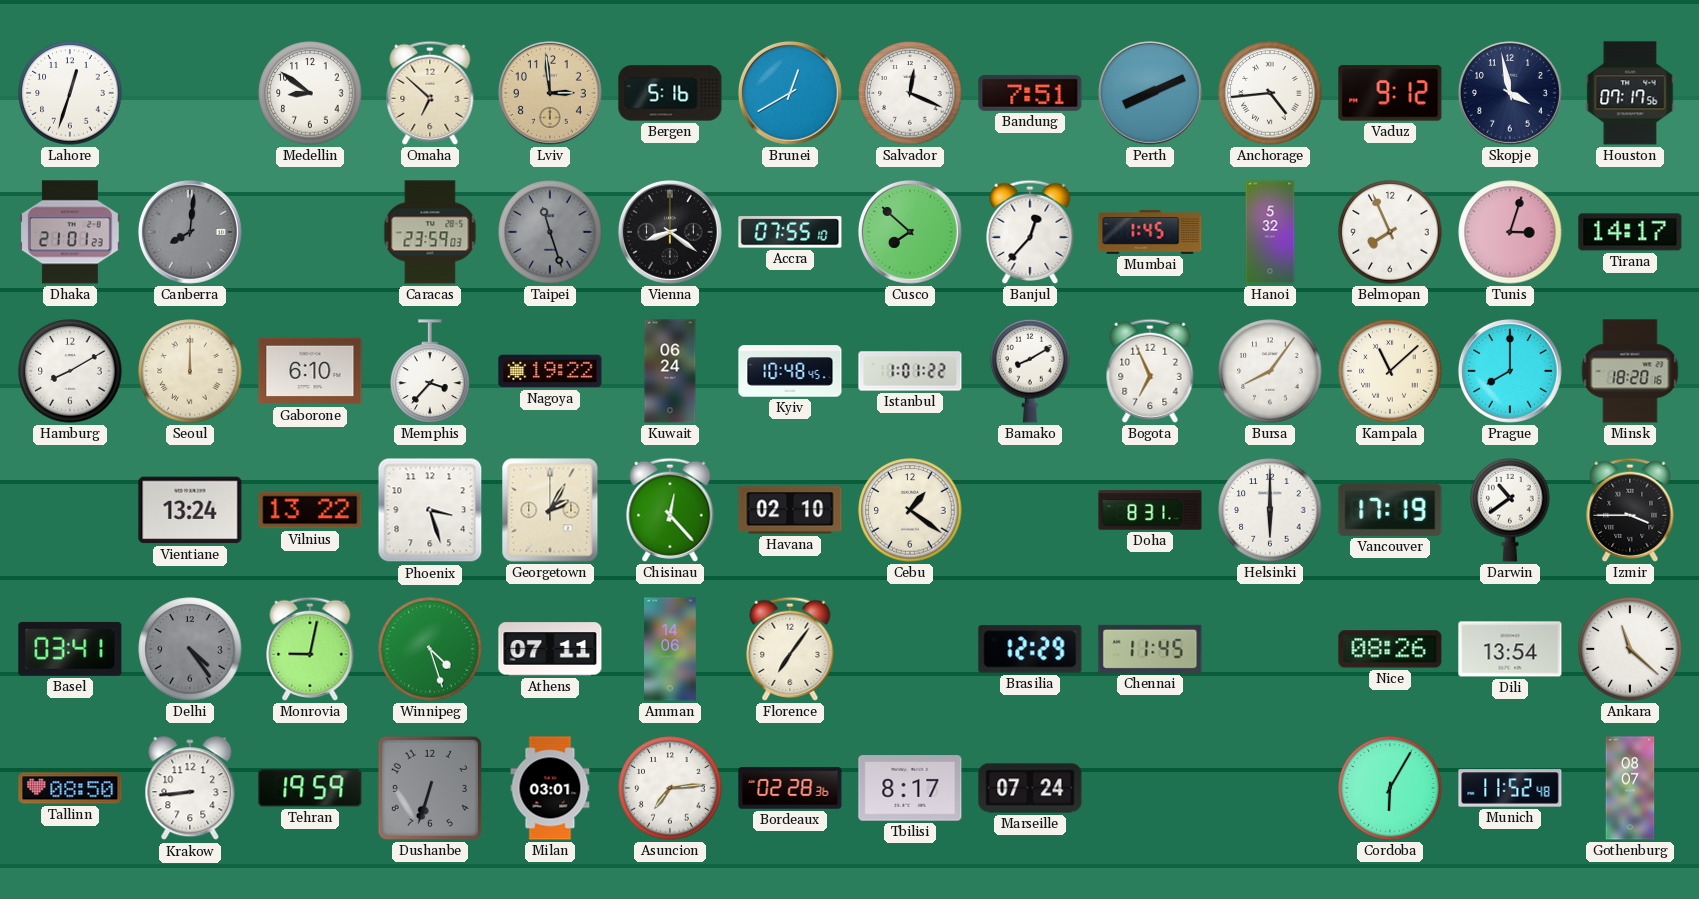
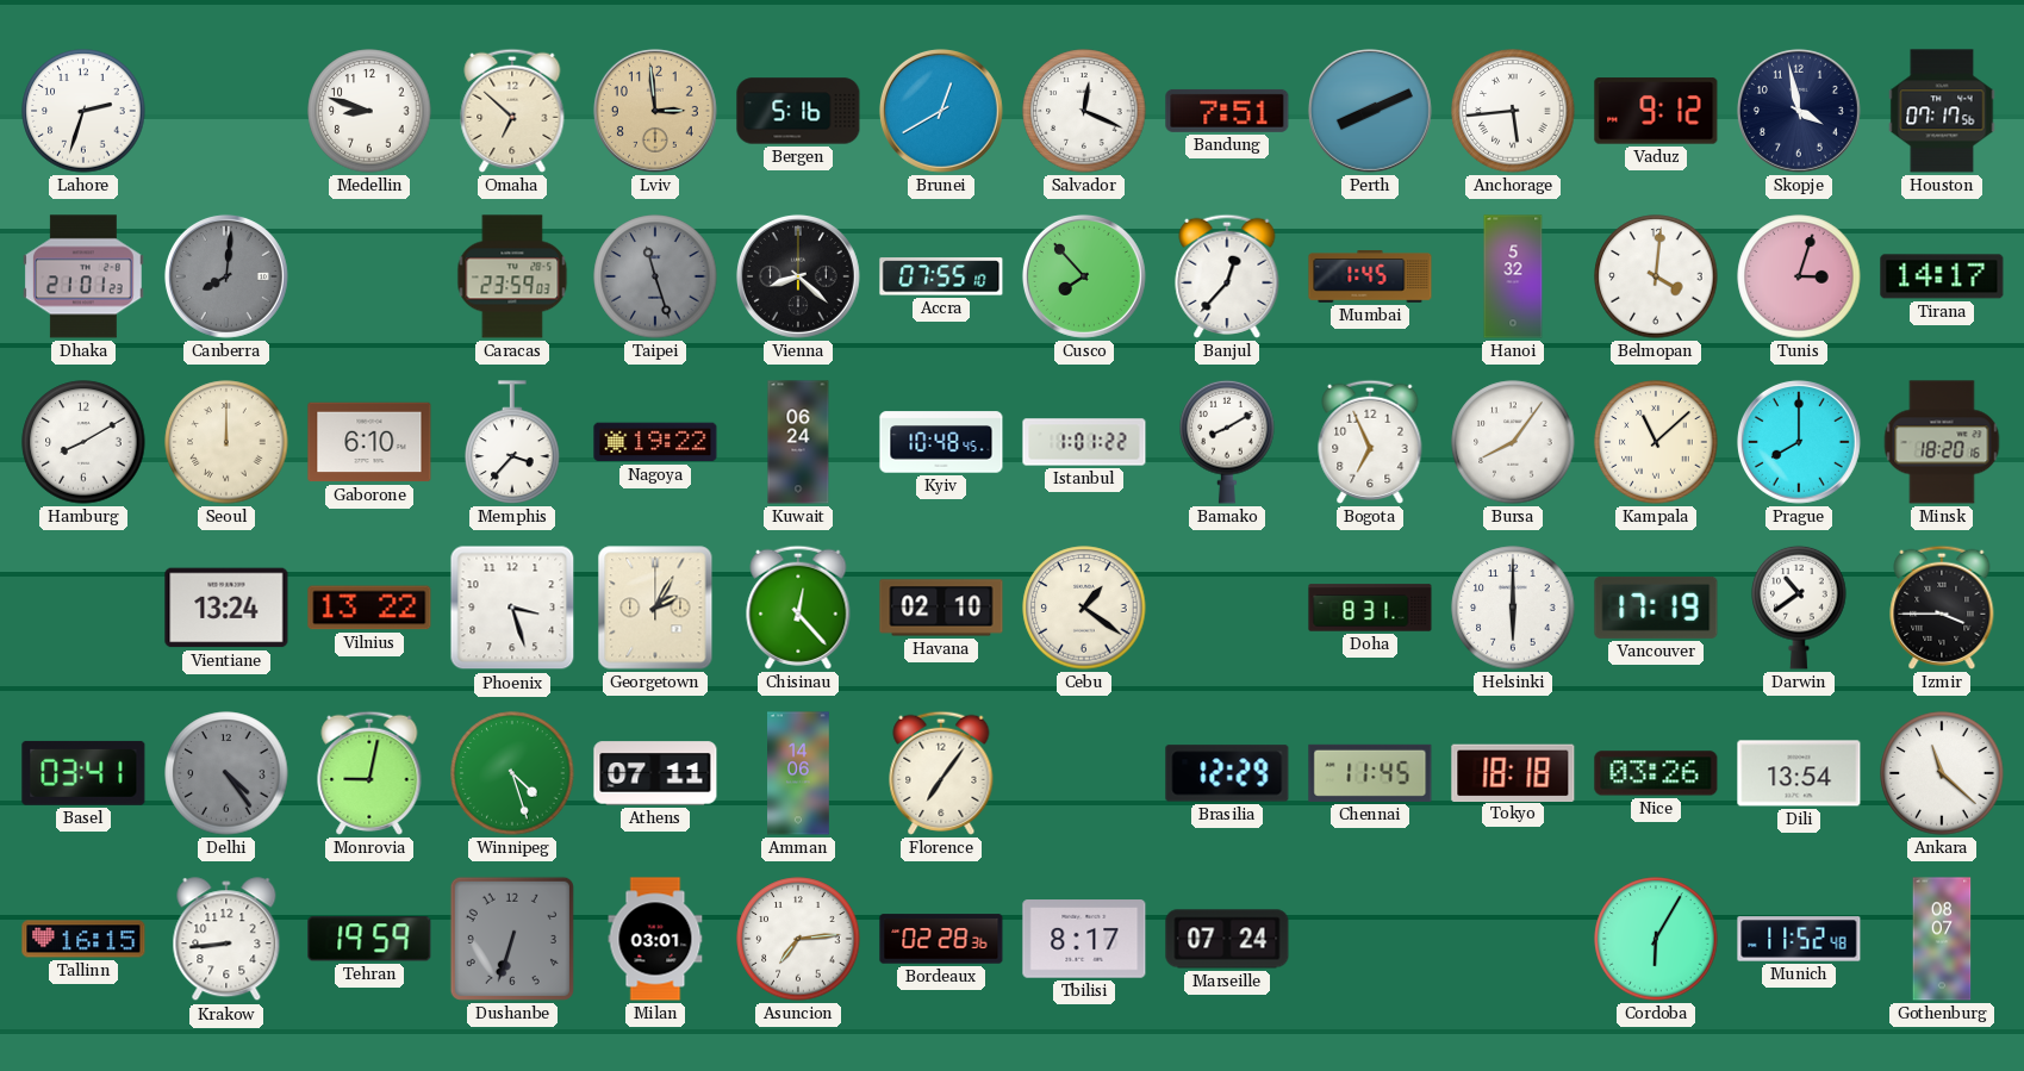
Lahore: 12:33 -> 2:33
Medellin: 8:51 -> 8:48
Anchorage: 4:44 -> 5:44
Vienna: 8:21 -> 8:22
Cusco: 7:52 -> 7:53
Belmopan: 7:56 -> 4:01
Tokyo: none -> 18:18
Nice: 08:26 -> 03:26
Tallinn: 08:50 -> 16:15
